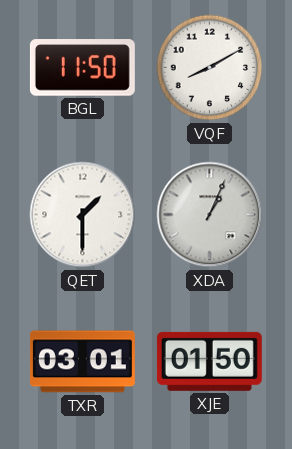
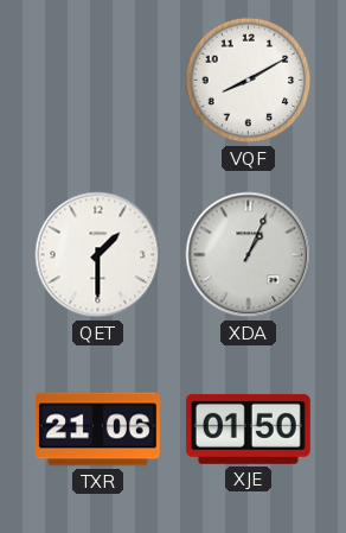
BGL: 11:50 -> none
TXR: 03:01 -> 21:06
